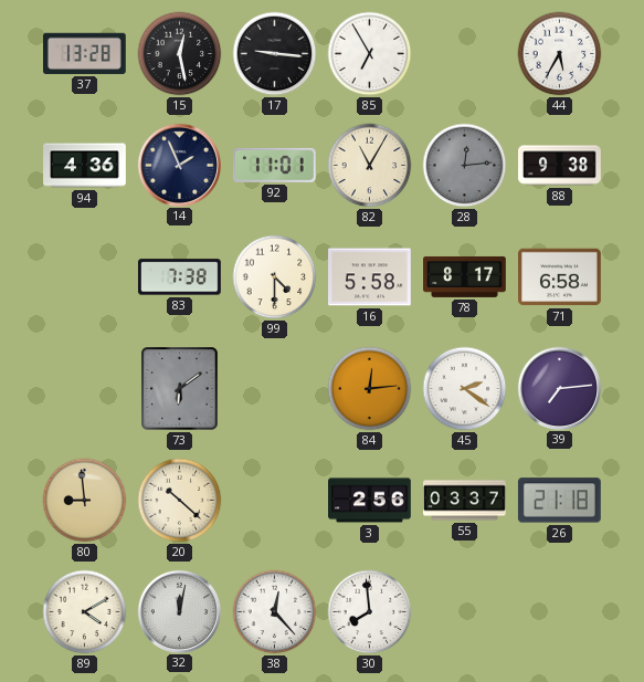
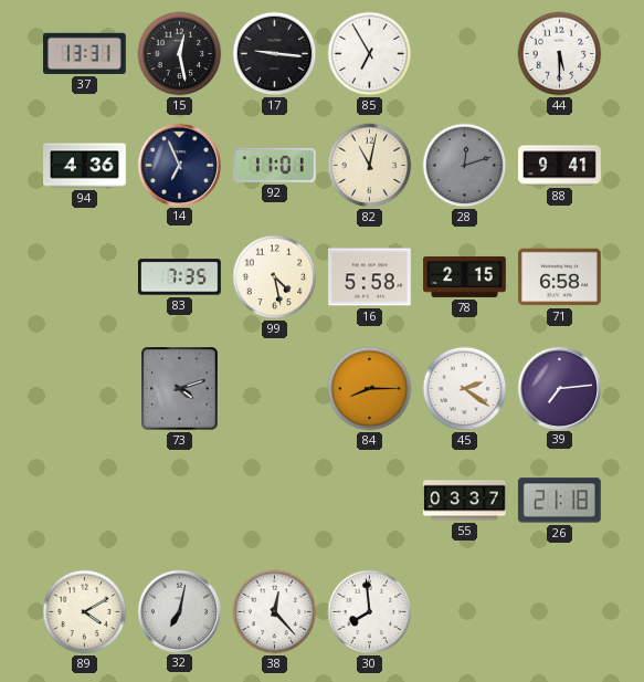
37: 13:28 -> 13:31
44: 5:35 -> 5:30
14: 1:56 -> 6:56
82: 11:05 -> 11:02
28: 12:14 -> 12:12
88: 9:38 -> 9:41
83: 7:38 -> 7:35
99: 4:30 -> 4:28
78: 8:17 -> 2:15
73: 6:09 -> 4:12
84: 12:14 -> 8:15
80: 8:59 -> none
20: 10:22 -> none
3: 2:56 -> none
32: 12:02 -> 7:02
